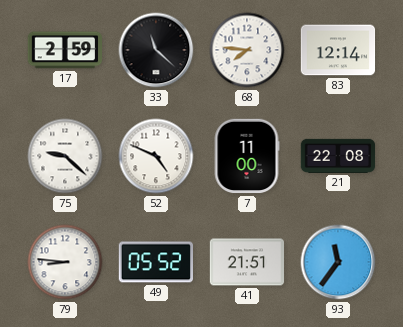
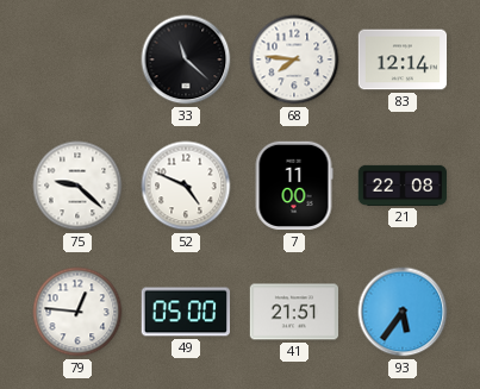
17: 2:59 -> none
79: 8:46 -> 12:46
49: 05:52 -> 05:00
93: 11:36 -> 5:36
